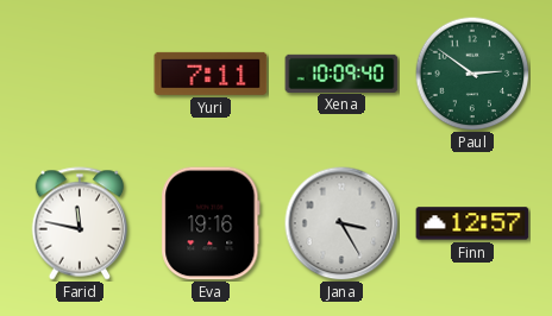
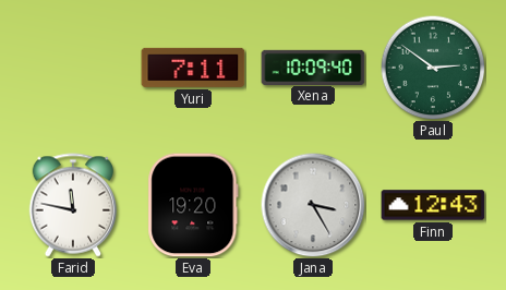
Eva: 19:16 -> 19:20
Finn: 12:57 -> 12:43
